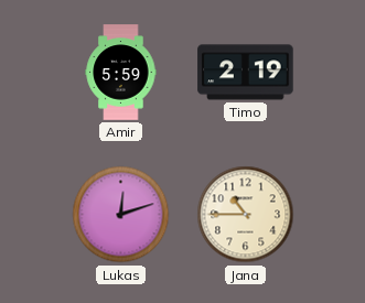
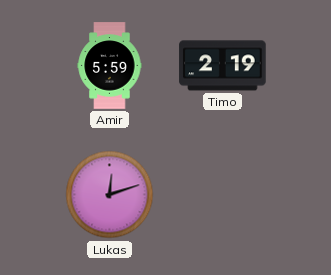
Jana: 10:45 -> none
